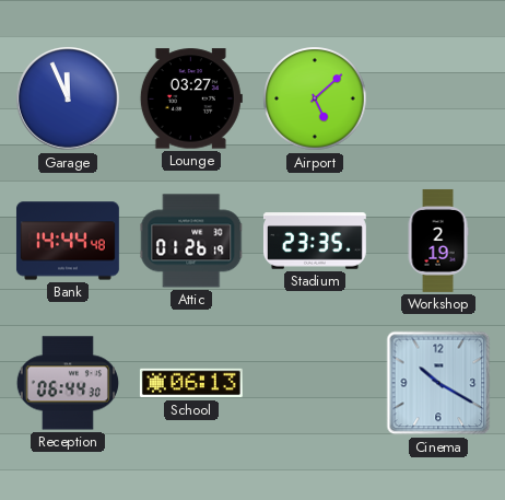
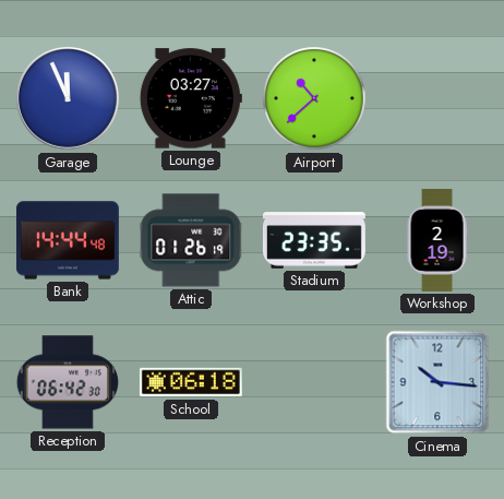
Airport: 5:08 -> 10:38
Reception: 06:44 -> 06:42
School: 06:13 -> 06:18
Cinema: 10:20 -> 10:16
